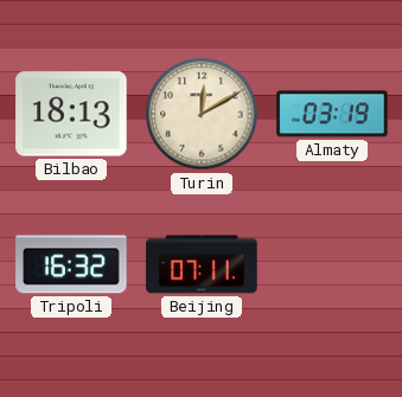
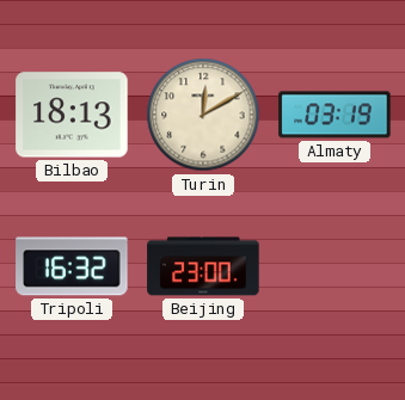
Beijing: 07:11 -> 23:00
